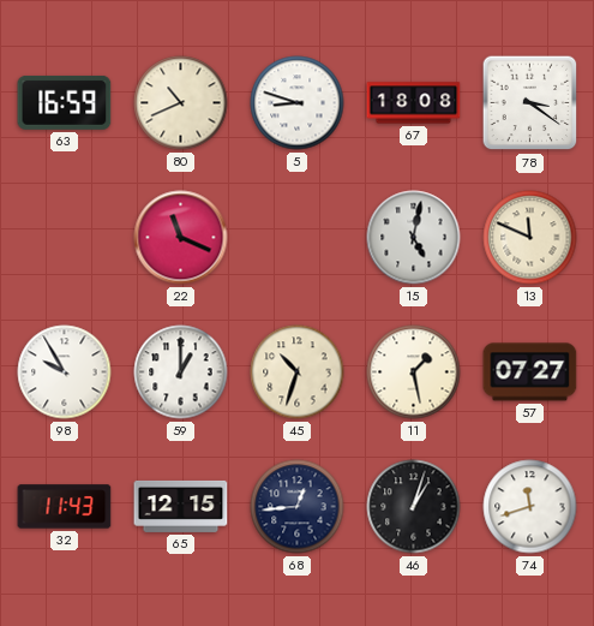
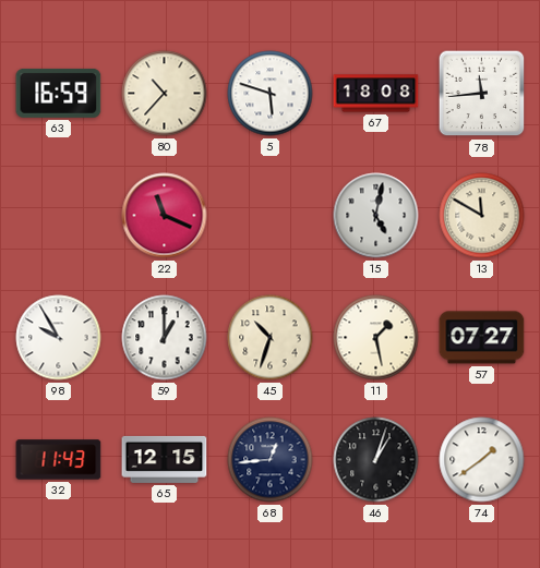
80: 10:41 -> 10:37
5: 8:48 -> 5:48
78: 3:21 -> 11:44
13: 11:49 -> 11:50
74: 11:42 -> 1:39
